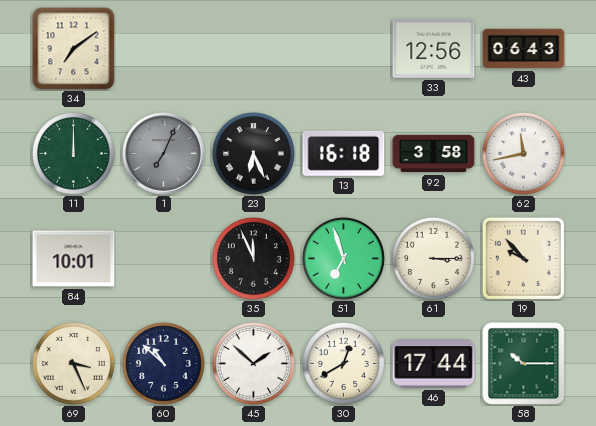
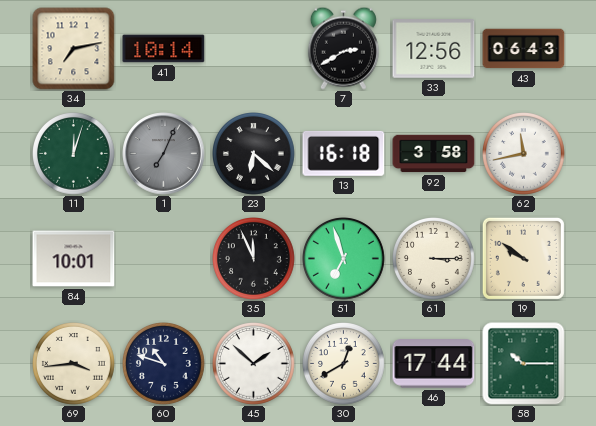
34: 7:09 -> 7:13
41: none -> 10:14
7: none -> 2:40
11: 12:00 -> 12:03
23: 6:26 -> 6:22
19: 9:53 -> 9:51
69: 3:26 -> 3:44
60: 10:52 -> 10:48
